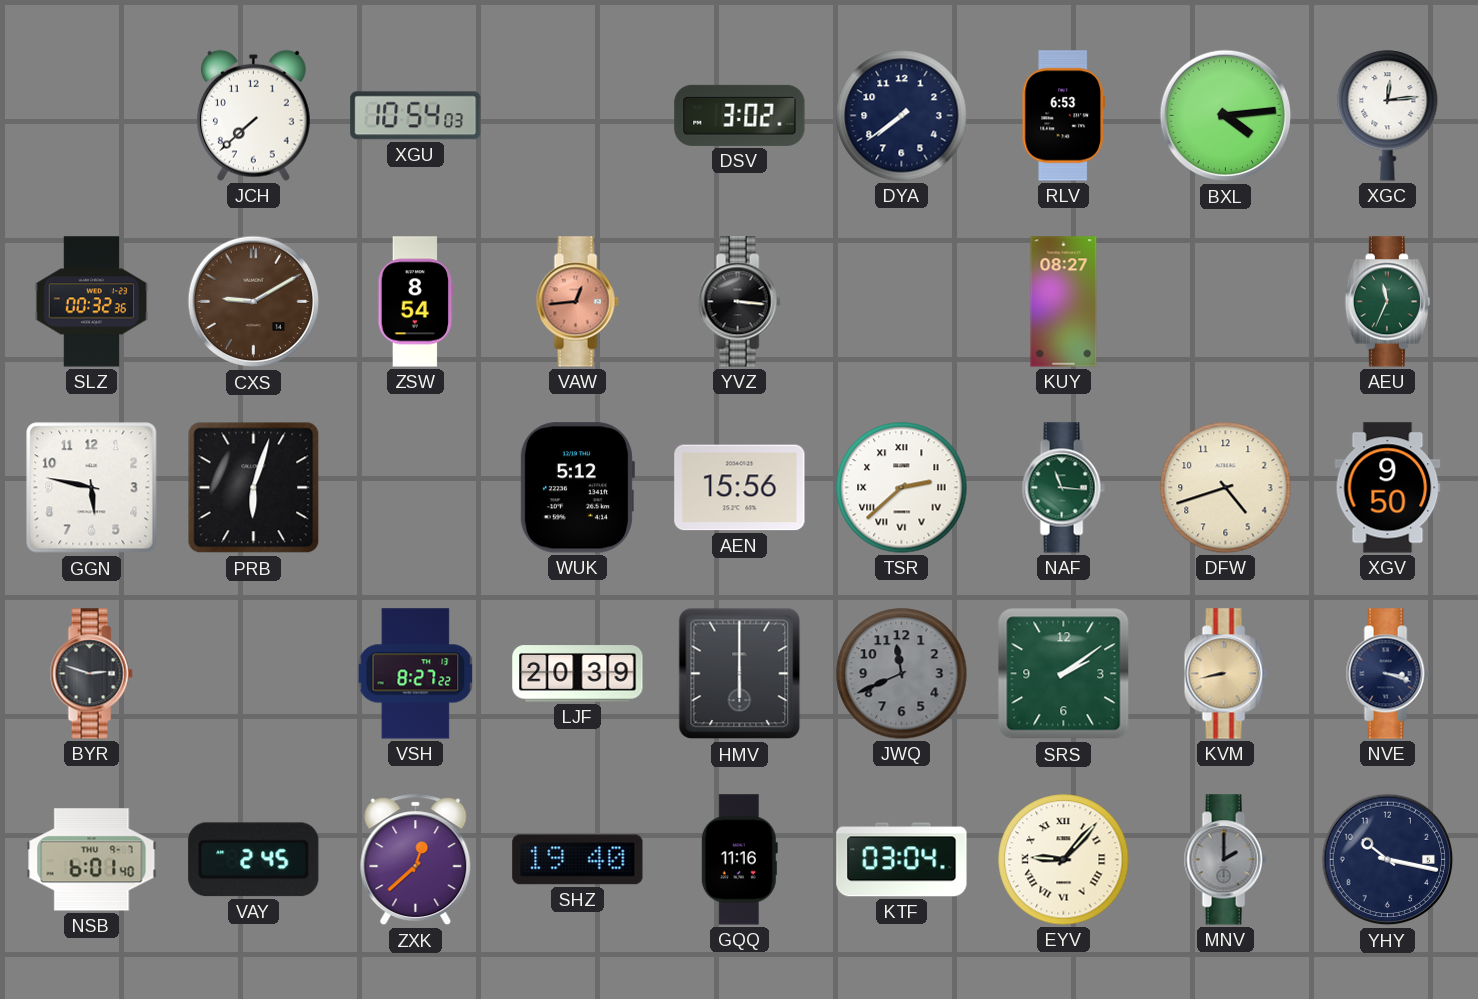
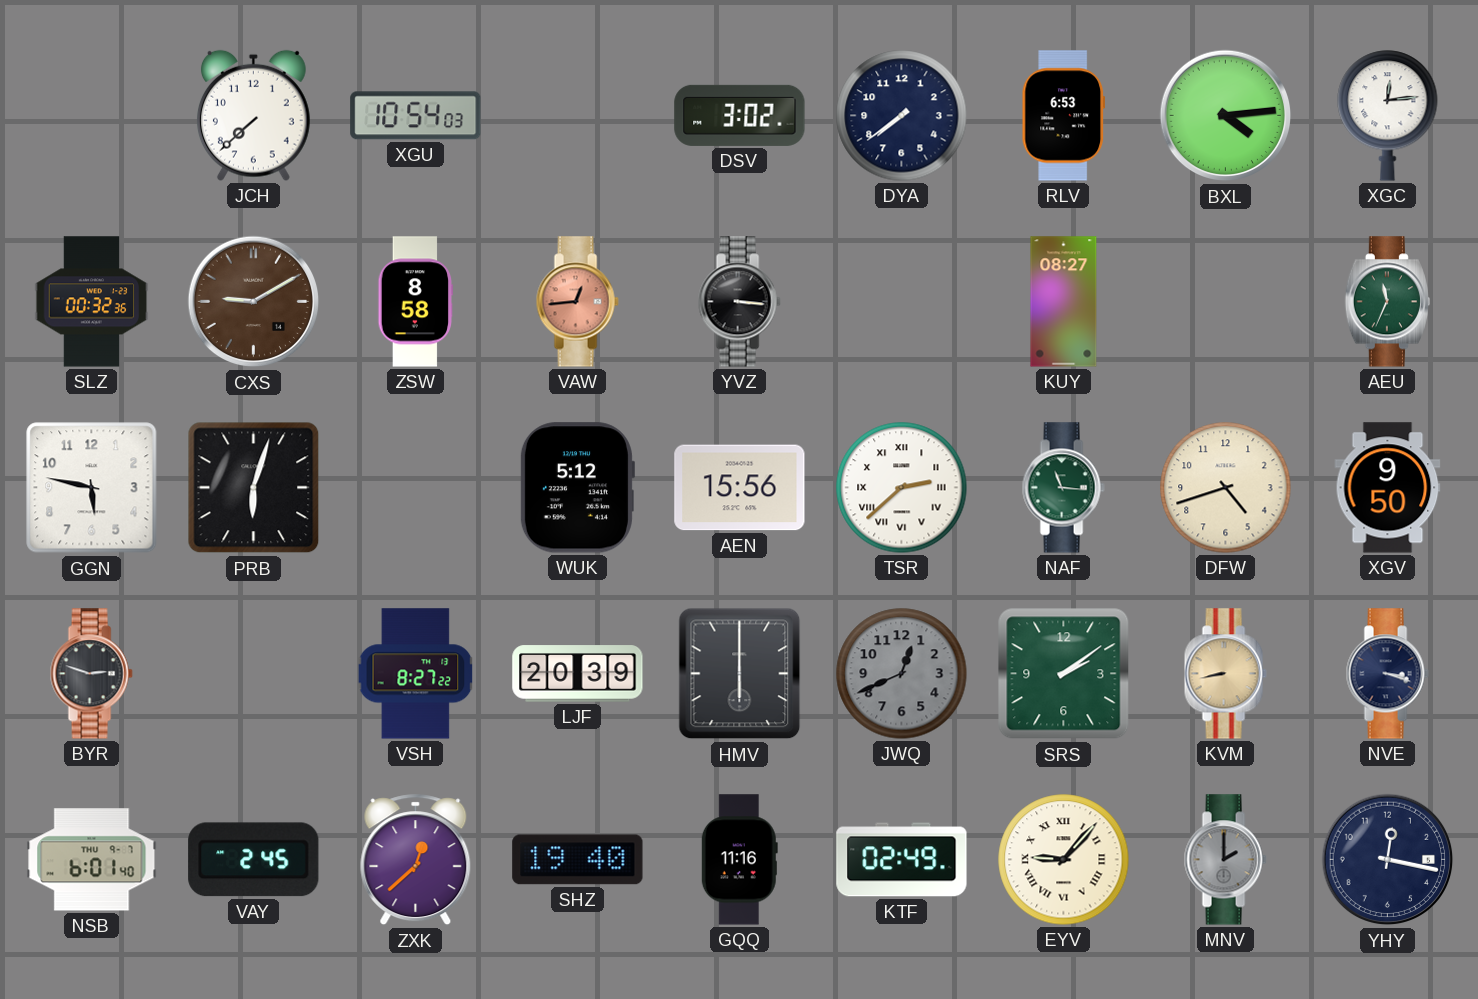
ZSW: 8:54 -> 8:58
JWQ: 11:41 -> 12:41
KTF: 03:04 -> 02:49
YHY: 10:17 -> 12:17
